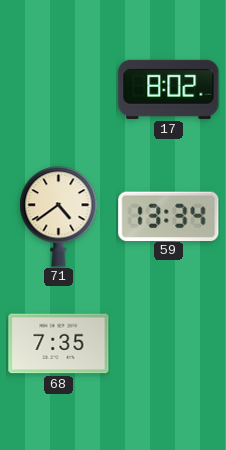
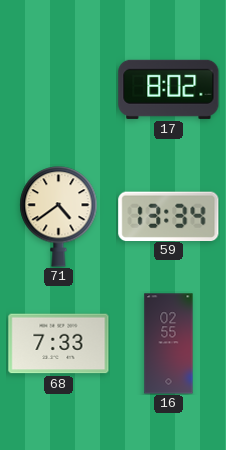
68: 7:35 -> 7:33
16: none -> 02:55
